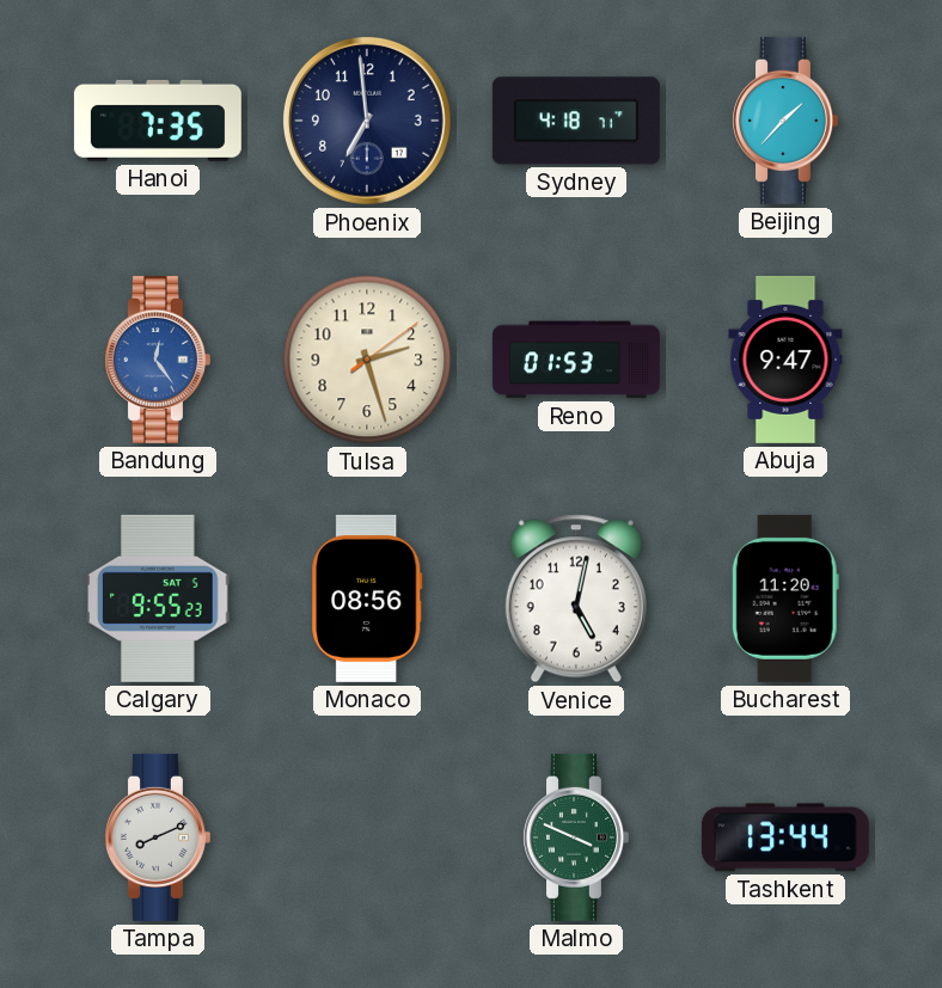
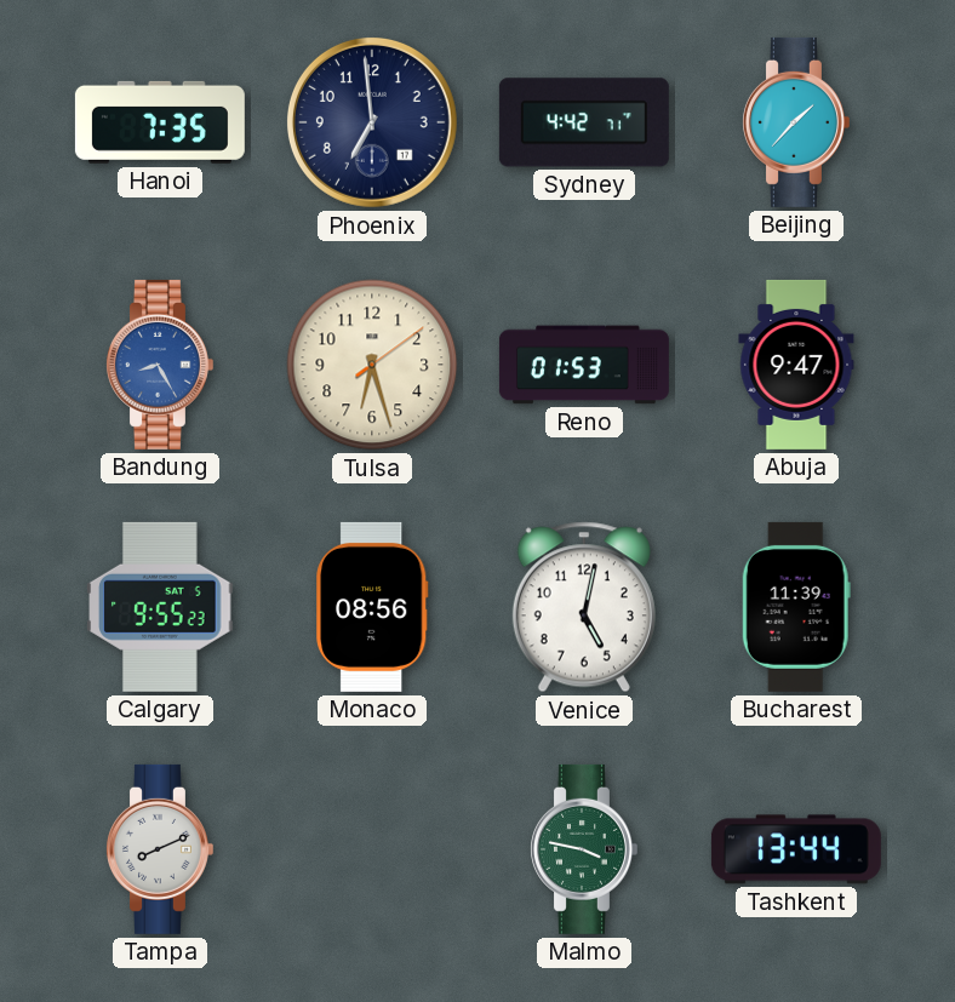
Sydney: 4:18 -> 4:42
Bandung: 12:24 -> 8:25
Tulsa: 2:27 -> 6:27
Bucharest: 11:20 -> 11:39
Malmo: 3:49 -> 3:47
